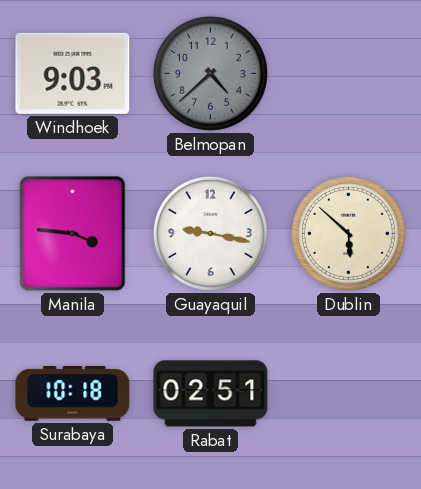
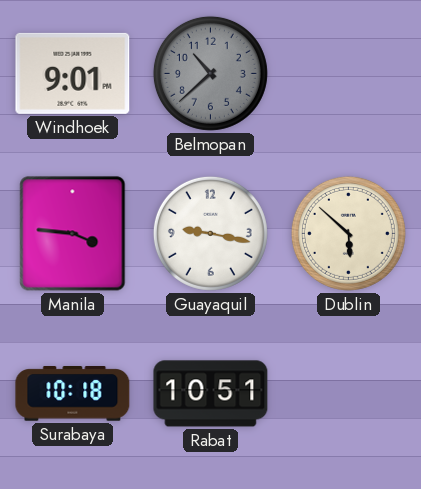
Windhoek: 9:03 -> 9:01
Belmopan: 4:38 -> 10:38
Rabat: 02:51 -> 10:51
